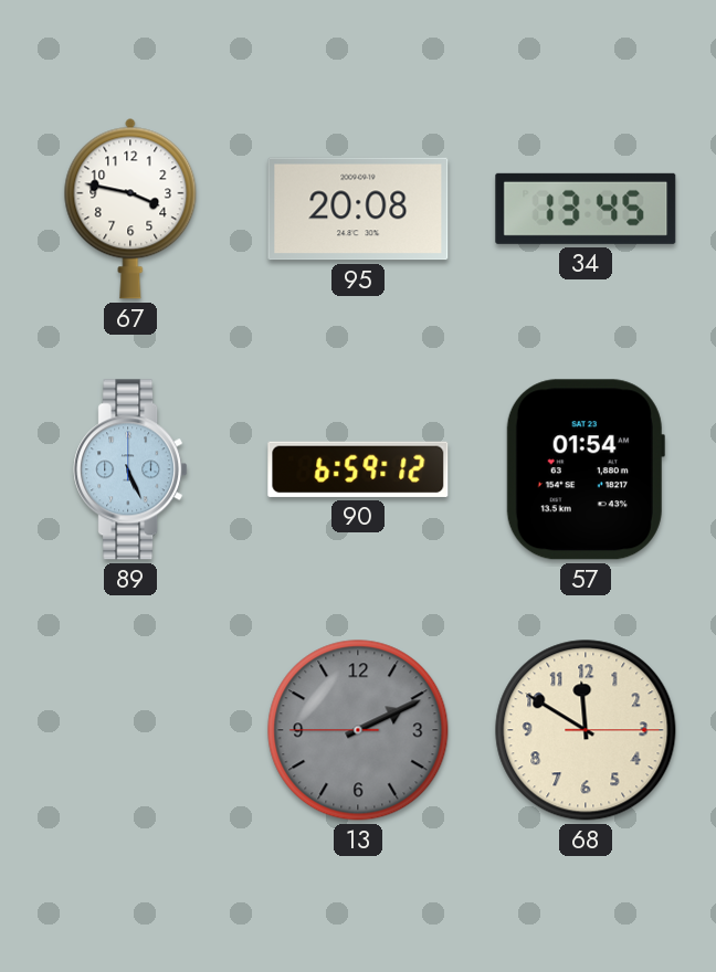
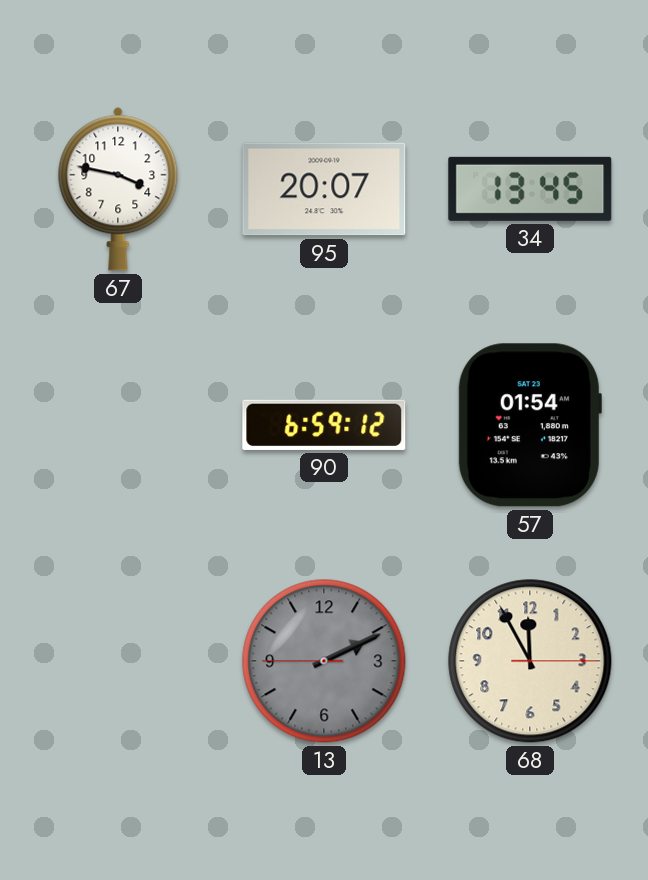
95: 20:08 -> 20:07
89: 5:26 -> none
68: 11:50 -> 11:55
